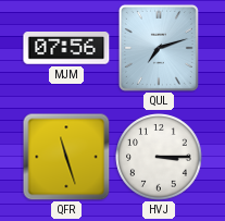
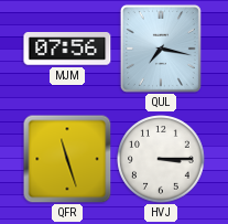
QUL: 7:12 -> 7:17
